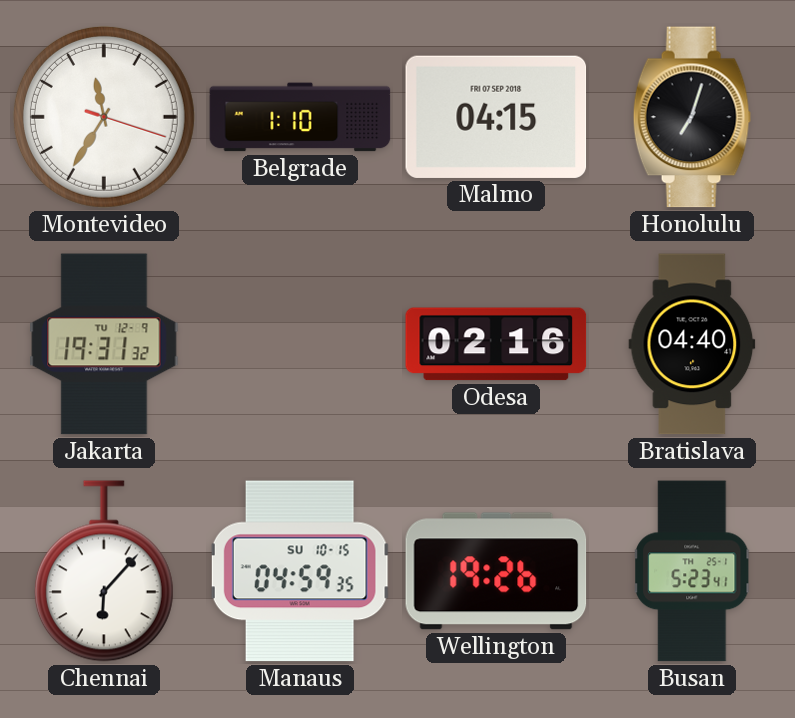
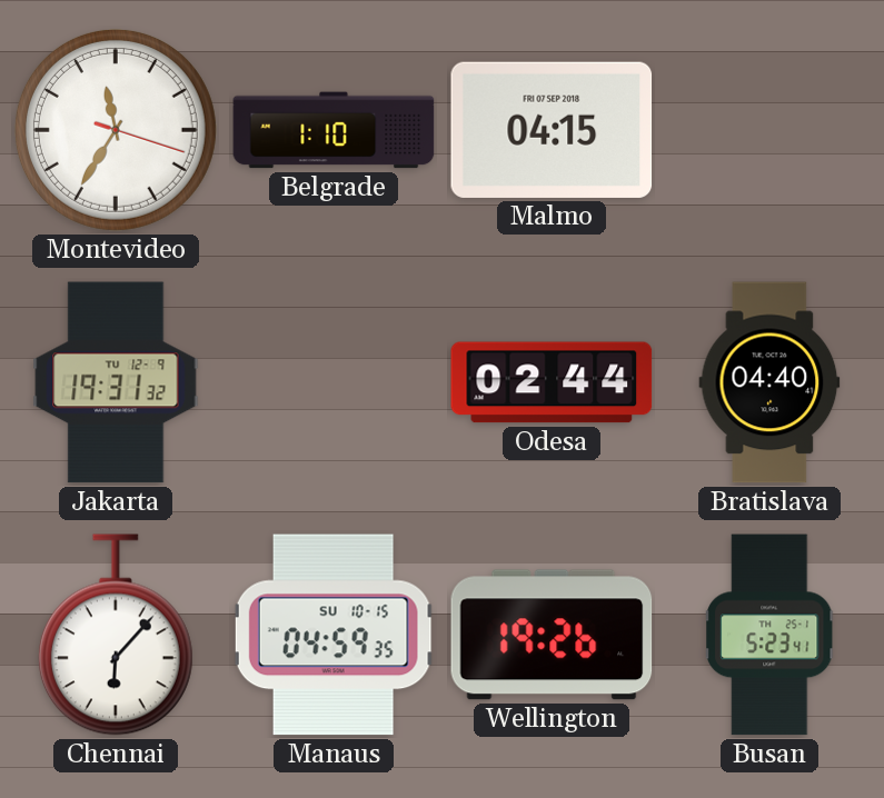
Honolulu: 7:03 -> none
Odesa: 02:16 -> 02:44
